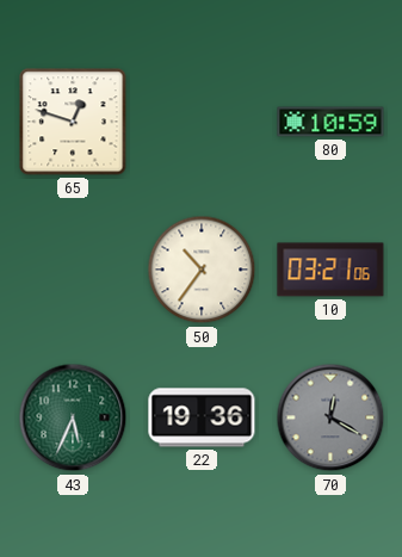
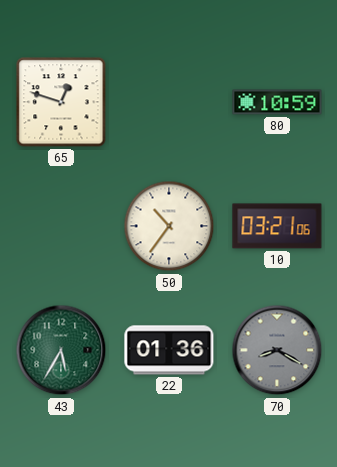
43: 5:34 -> 5:35
22: 19:36 -> 01:36
70: 12:20 -> 8:20
